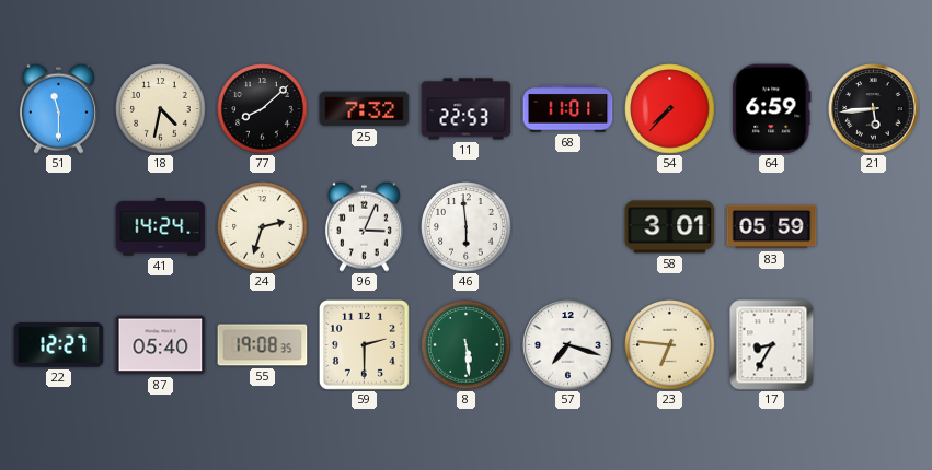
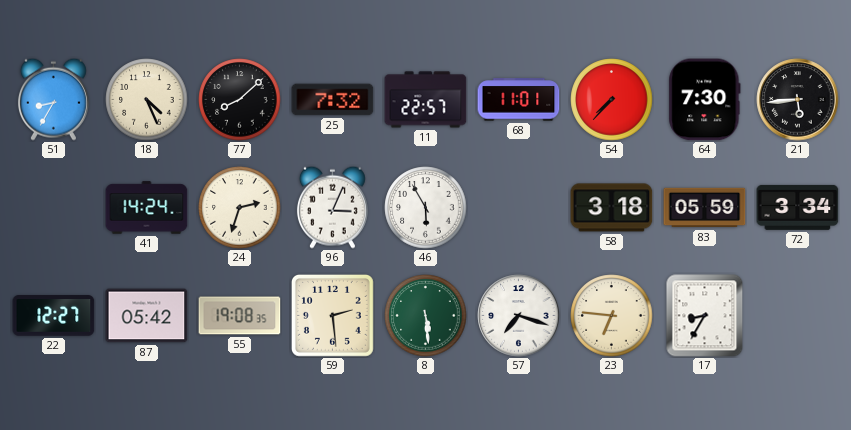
51: 11:30 -> 8:35
18: 4:32 -> 4:26
11: 22:53 -> 22:57
64: 6:59 -> 7:30
46: 5:59 -> 5:55
58: 3:01 -> 3:18
72: none -> 3:34
87: 05:40 -> 05:42
59: 2:30 -> 2:29
